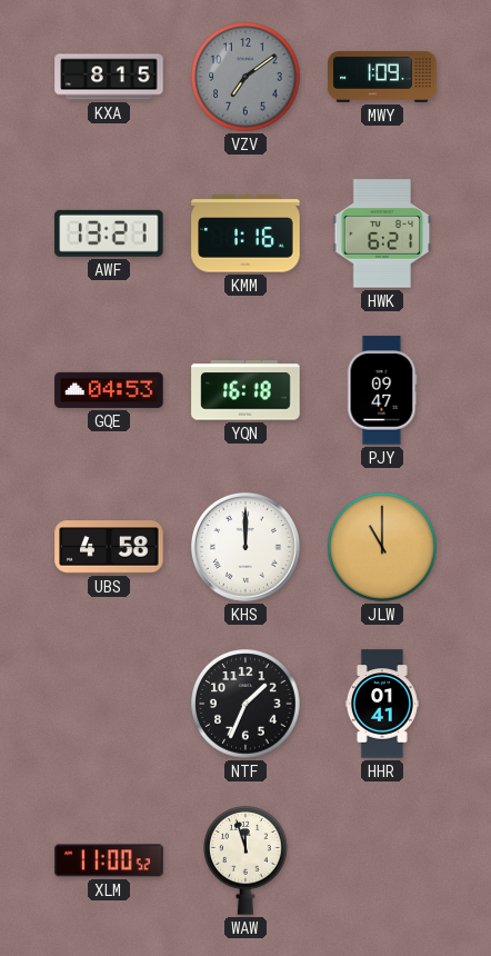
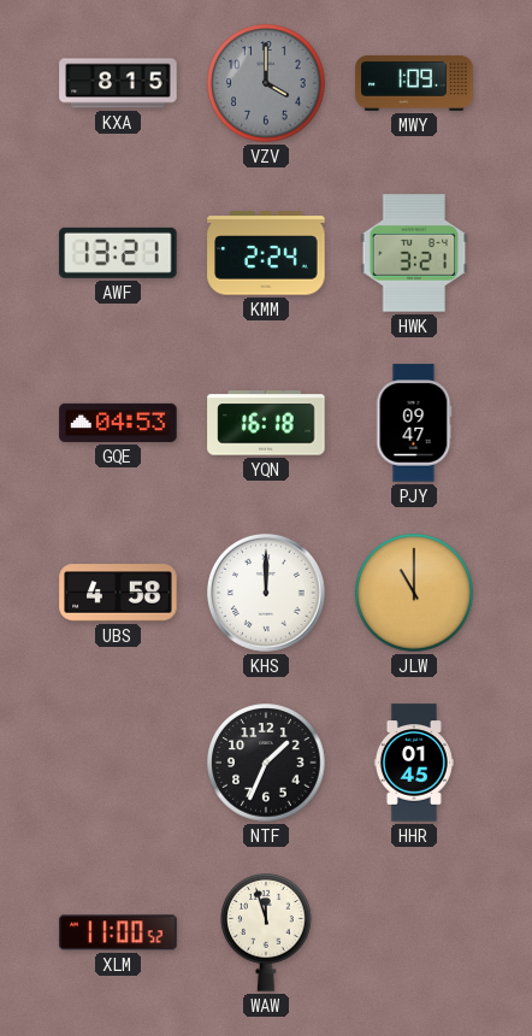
VZV: 7:09 -> 4:00
KMM: 1:16 -> 2:24
HWK: 6:21 -> 3:21
HHR: 01:41 -> 01:45
